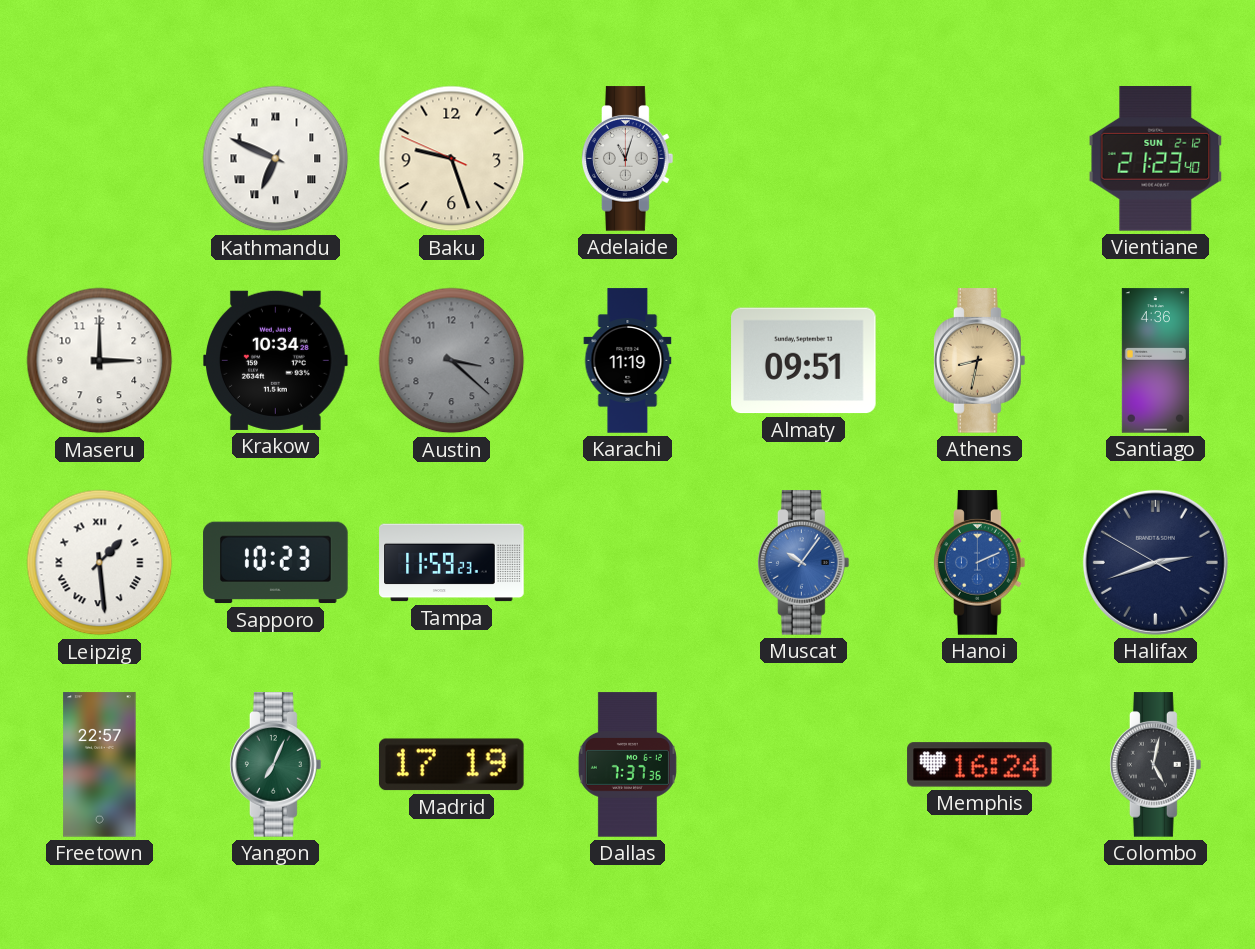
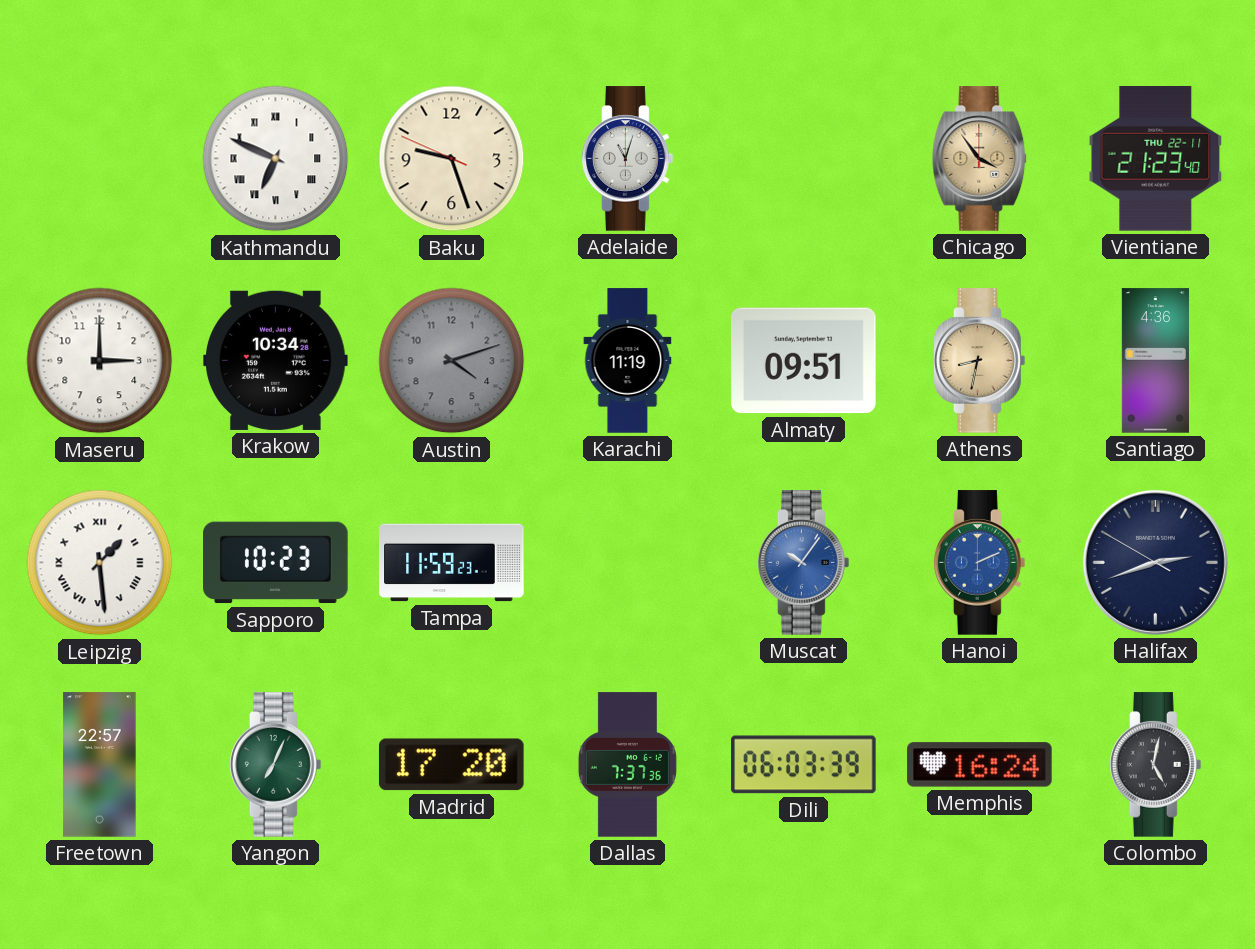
Chicago: none -> 3:54
Vientiane date: SUN 2-12 -> THU 22-11
Austin: 3:22 -> 4:12
Madrid: 17:19 -> 17:20
Dili: none -> 06:03
